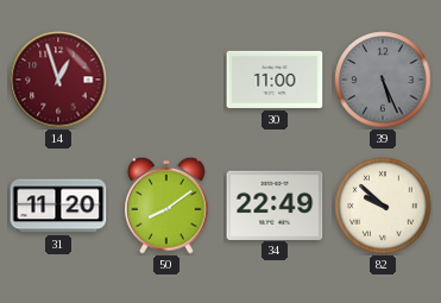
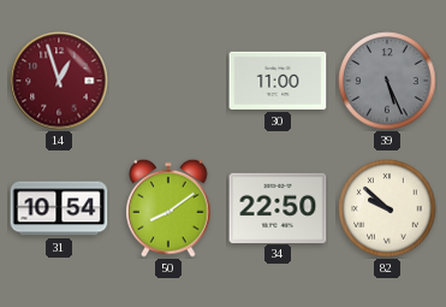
31: 11:20 -> 10:54
34: 22:49 -> 22:50
